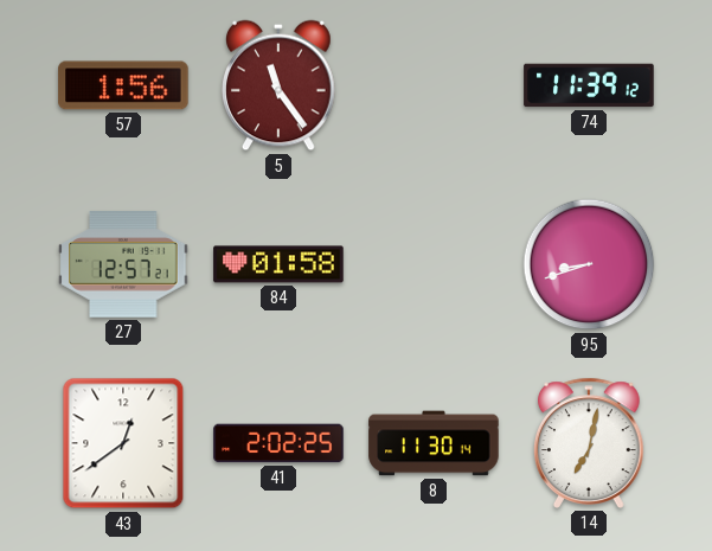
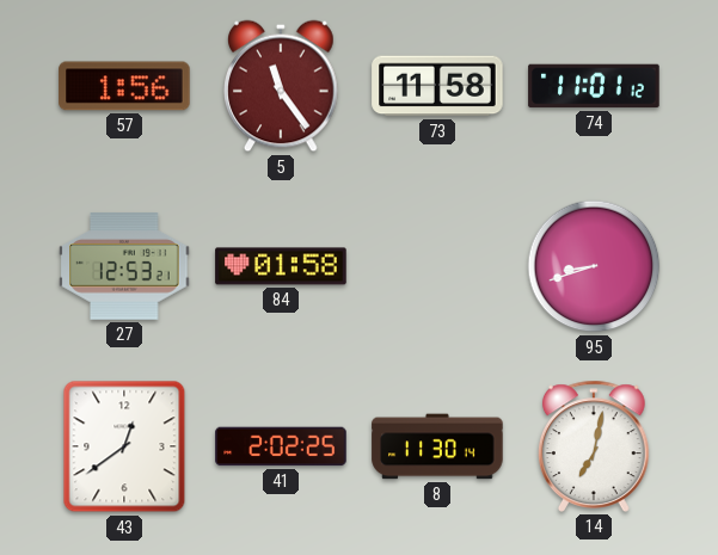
73: none -> 11:58
74: 11:39 -> 11:01
27: 12:57 -> 12:53
